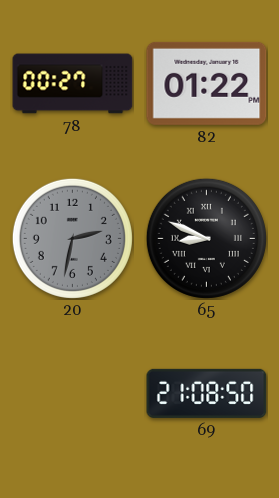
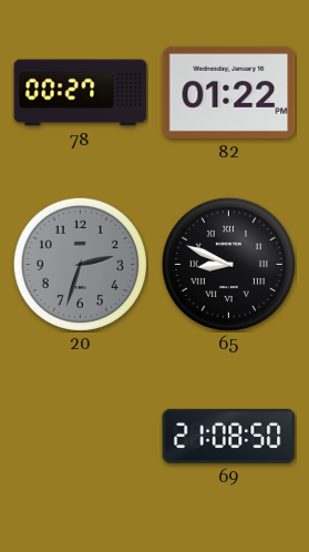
20: 2:32 -> 2:33
